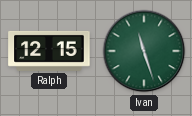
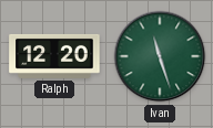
Ralph: 12:15 -> 12:20
